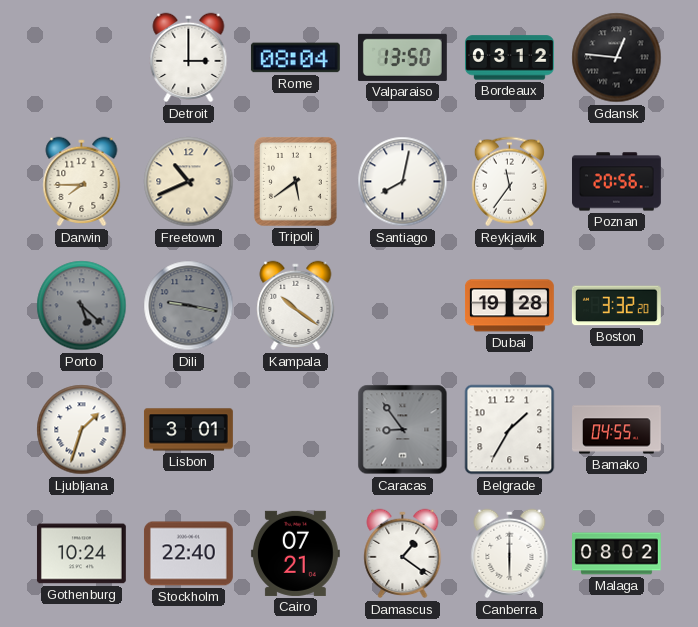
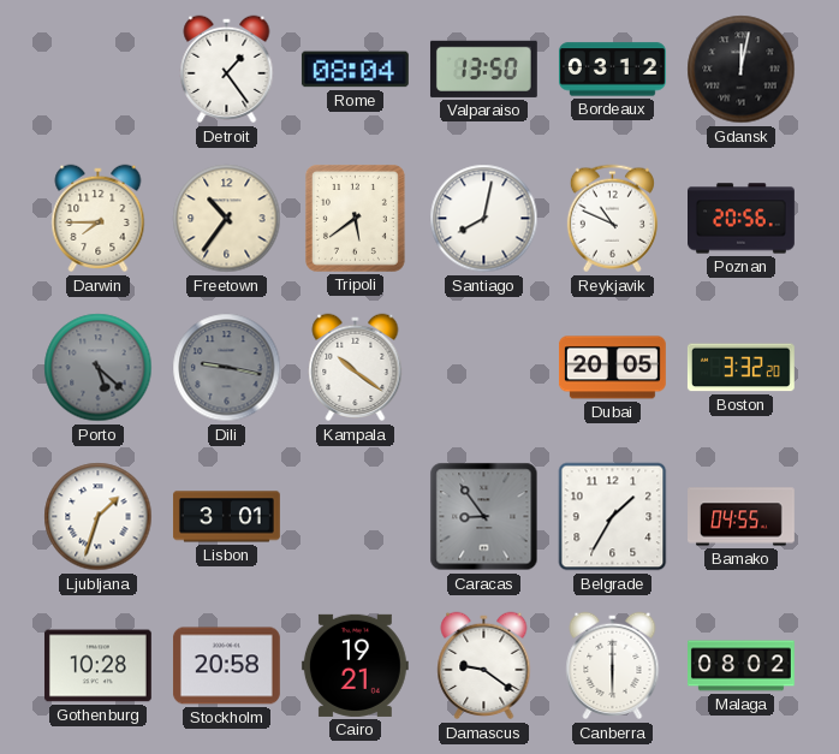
Detroit: 3:00 -> 1:24
Gdansk: 12:46 -> 12:02
Freetown: 10:41 -> 10:36
Reykjavik: 11:36 -> 10:49
Dubai: 19:28 -> 20:05
Gothenburg: 10:24 -> 10:28
Stockholm: 22:40 -> 20:58
Cairo: 07:21 -> 19:21
Damascus: 1:21 -> 9:21
